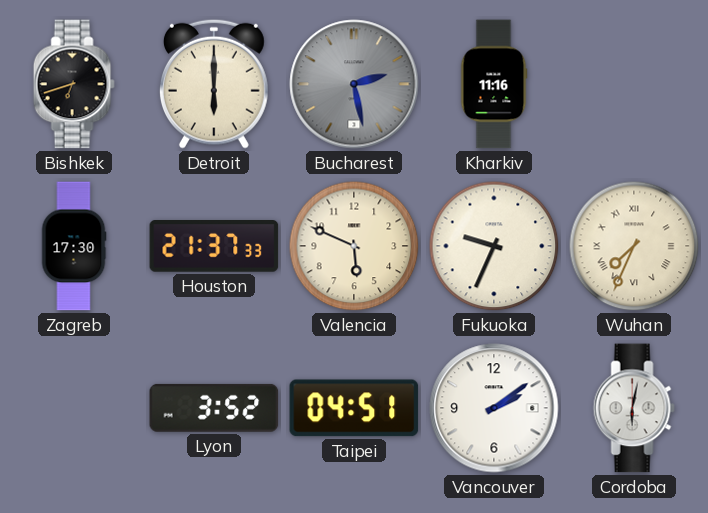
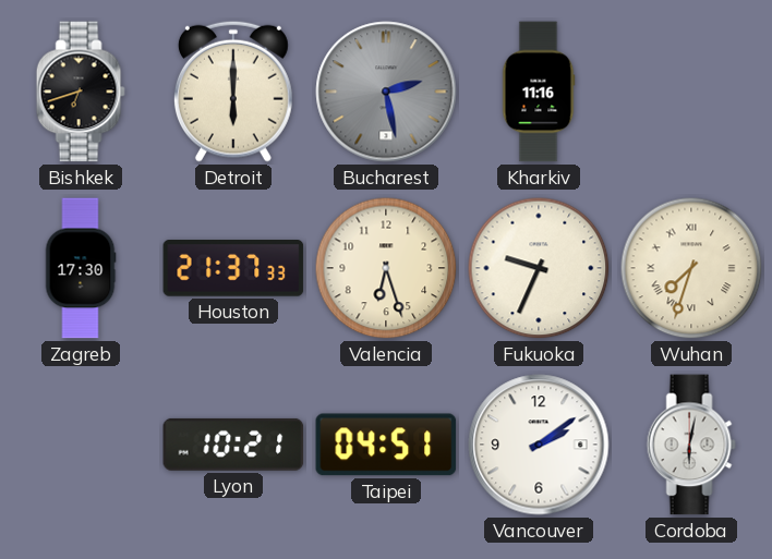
Valencia: 5:49 -> 6:27
Wuhan: 7:34 -> 7:33
Lyon: 3:52 -> 10:21
